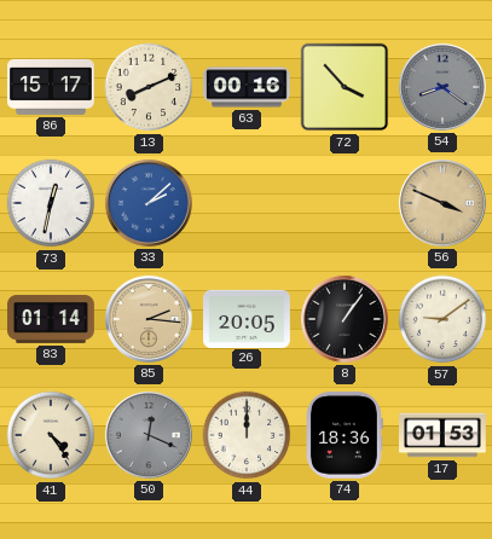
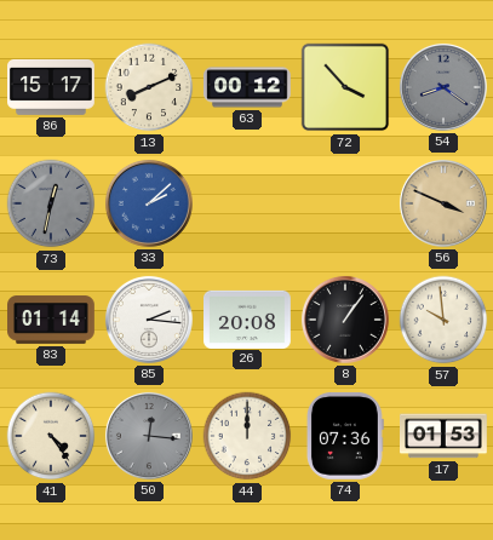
63: 00:16 -> 00:12
73 dial: white -> grey
85 dial: champagne -> white
26: 20:05 -> 20:08
57: 9:09 -> 9:59
50: 12:19 -> 12:16
74: 18:36 -> 07:36
